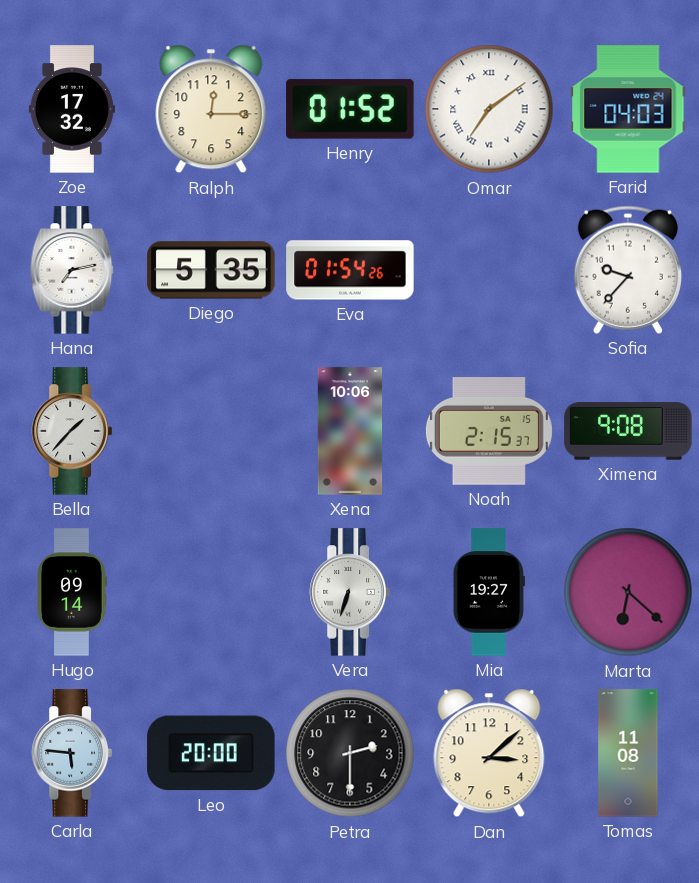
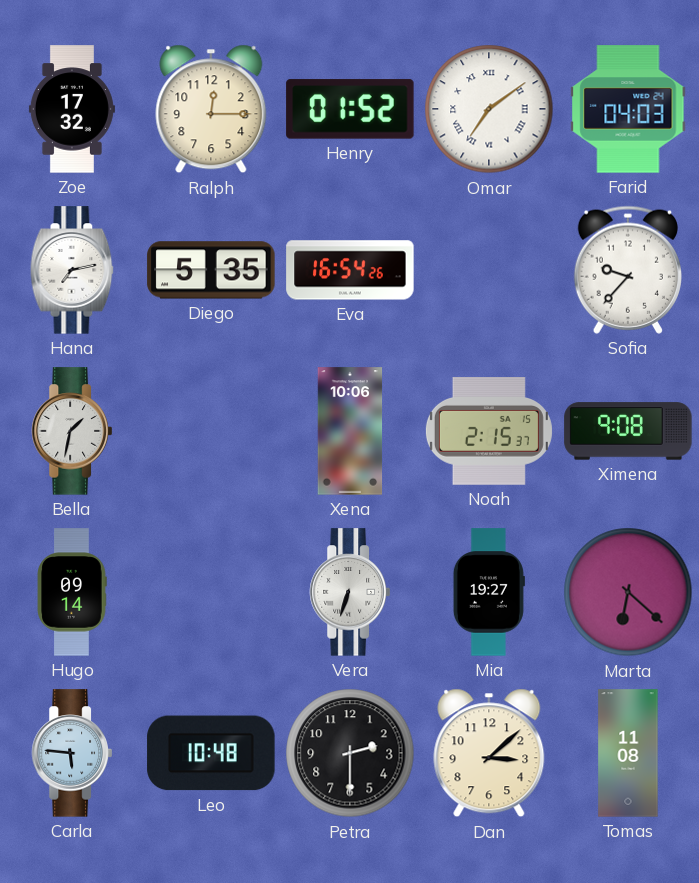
Eva: 01:54 -> 16:54
Bella: 1:37 -> 1:32
Leo: 20:00 -> 10:48
